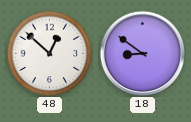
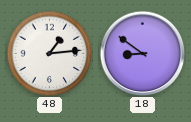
48: 12:52 -> 1:14
